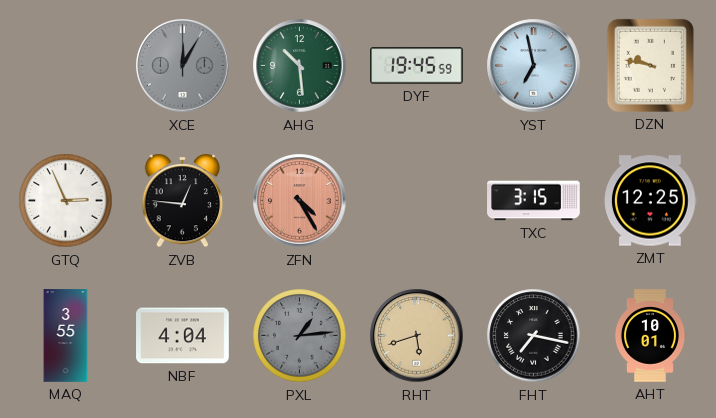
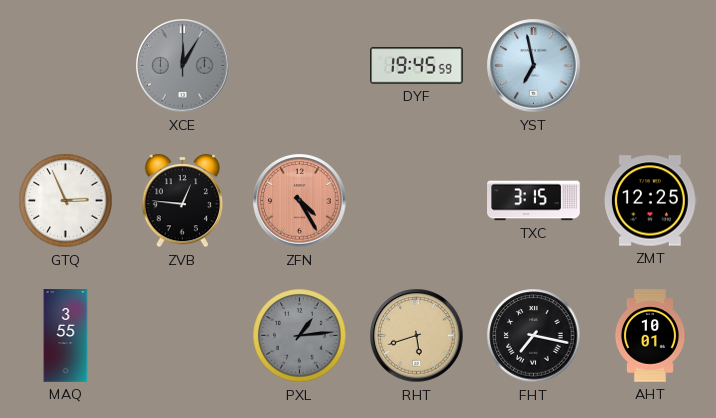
AHG: 10:29 -> none
DZN: 9:47 -> none
NBF: 4:04 -> none
